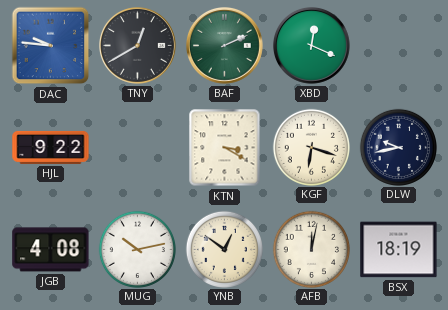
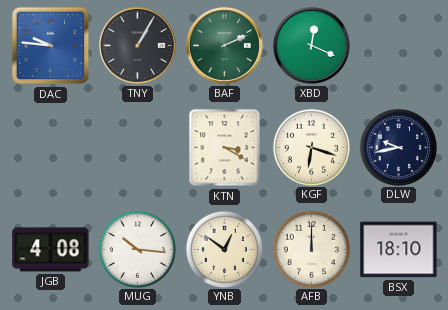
TNY: 12:40 -> 1:05
HJL: 9:22 -> none
MUG: 10:13 -> 10:16
AFB: 12:02 -> 12:00
BSX: 18:19 -> 18:10
